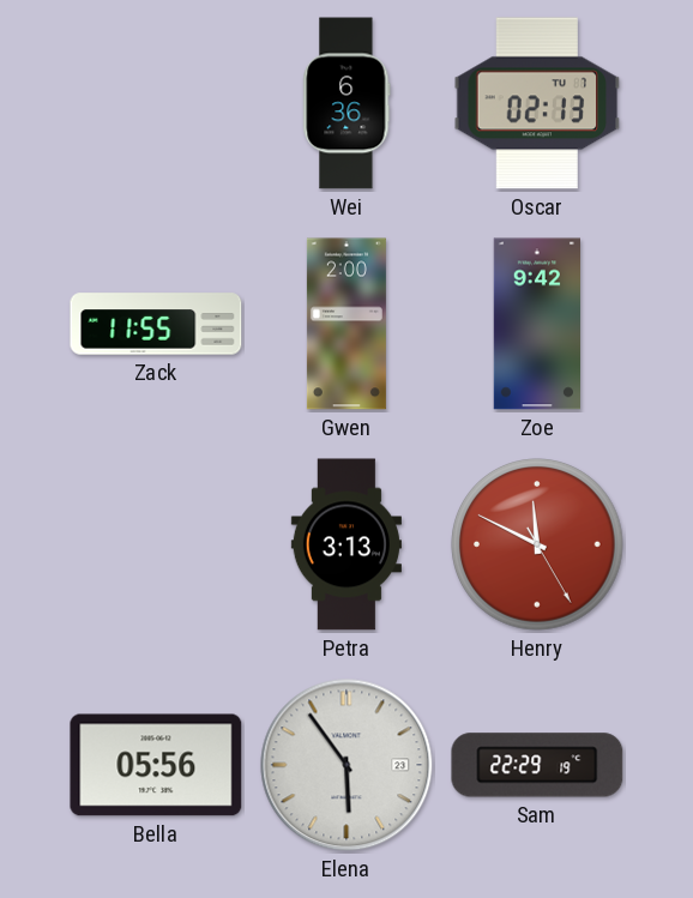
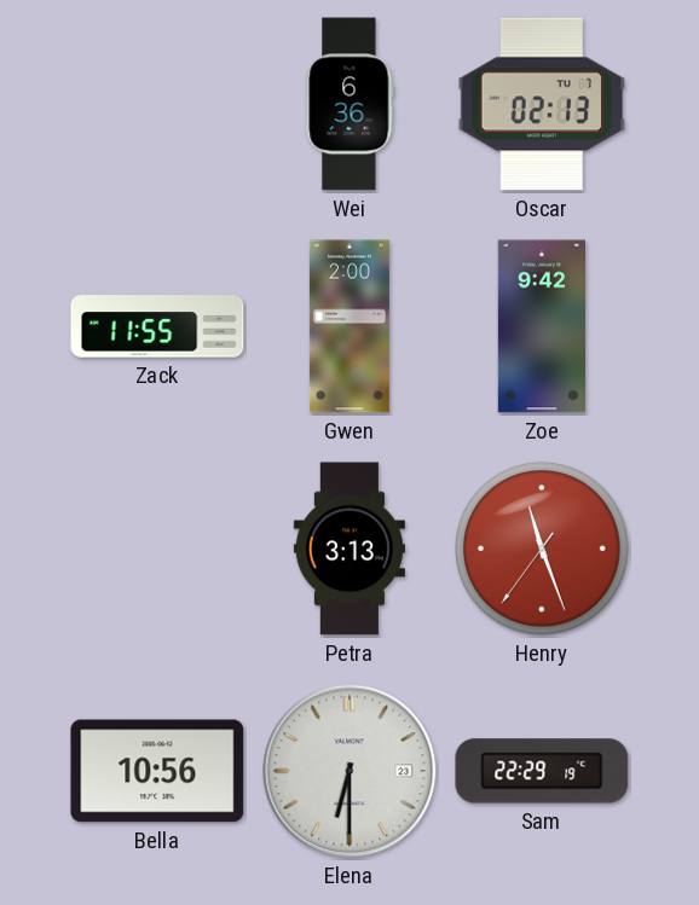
Henry: 11:49 -> 11:26
Bella: 05:56 -> 10:56
Elena: 5:54 -> 6:30
